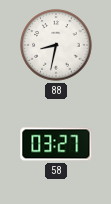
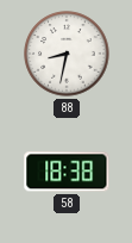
58: 03:27 -> 18:38
